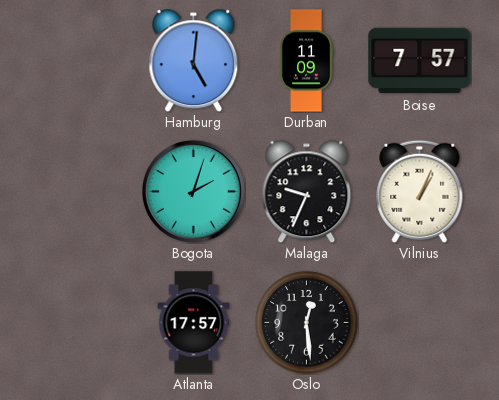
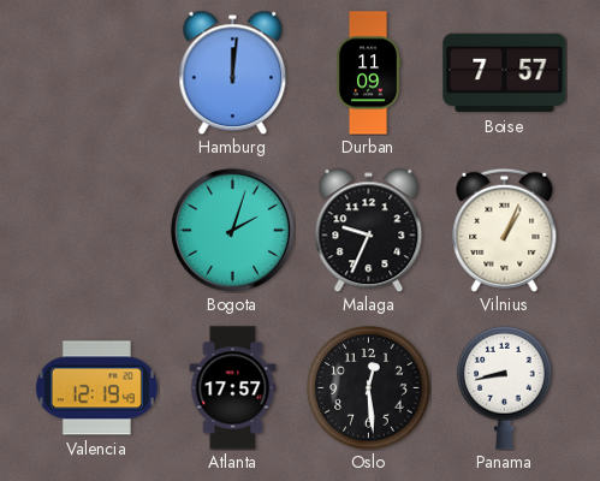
Hamburg: 5:01 -> 12:01
Valencia: none -> 12:19
Panama: none -> 8:43
